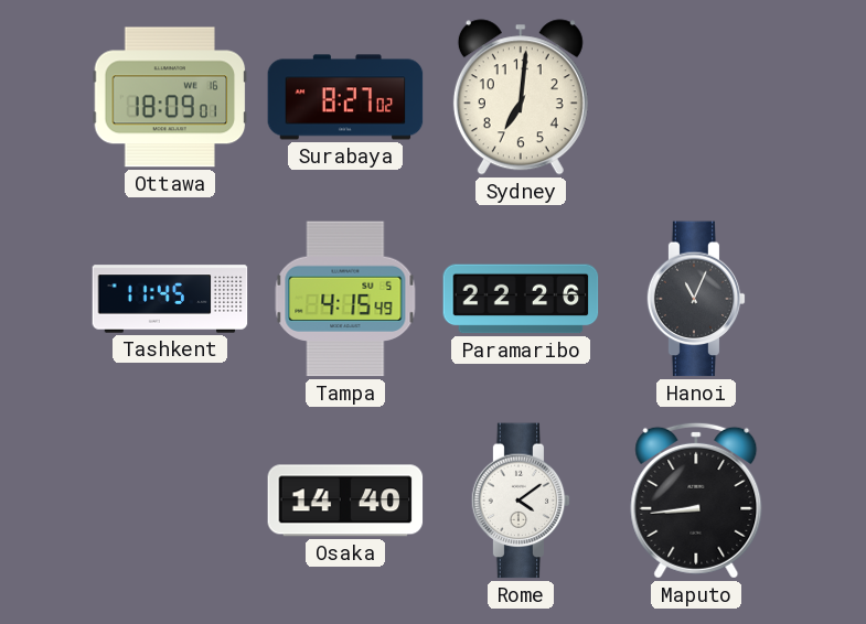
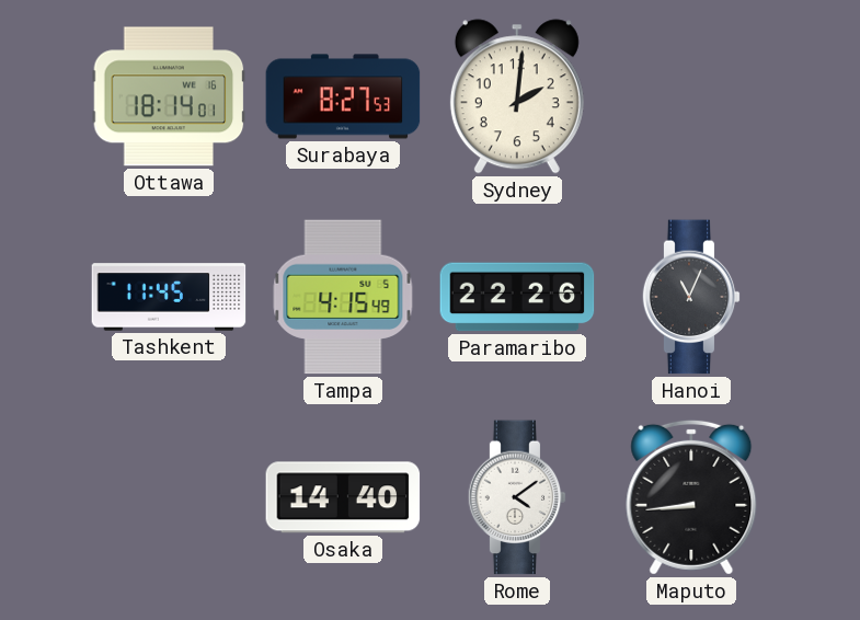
Ottawa: 18:09 -> 18:14
Surabaya: 8:27:02 -> 8:27:53
Sydney: 7:01 -> 2:01
